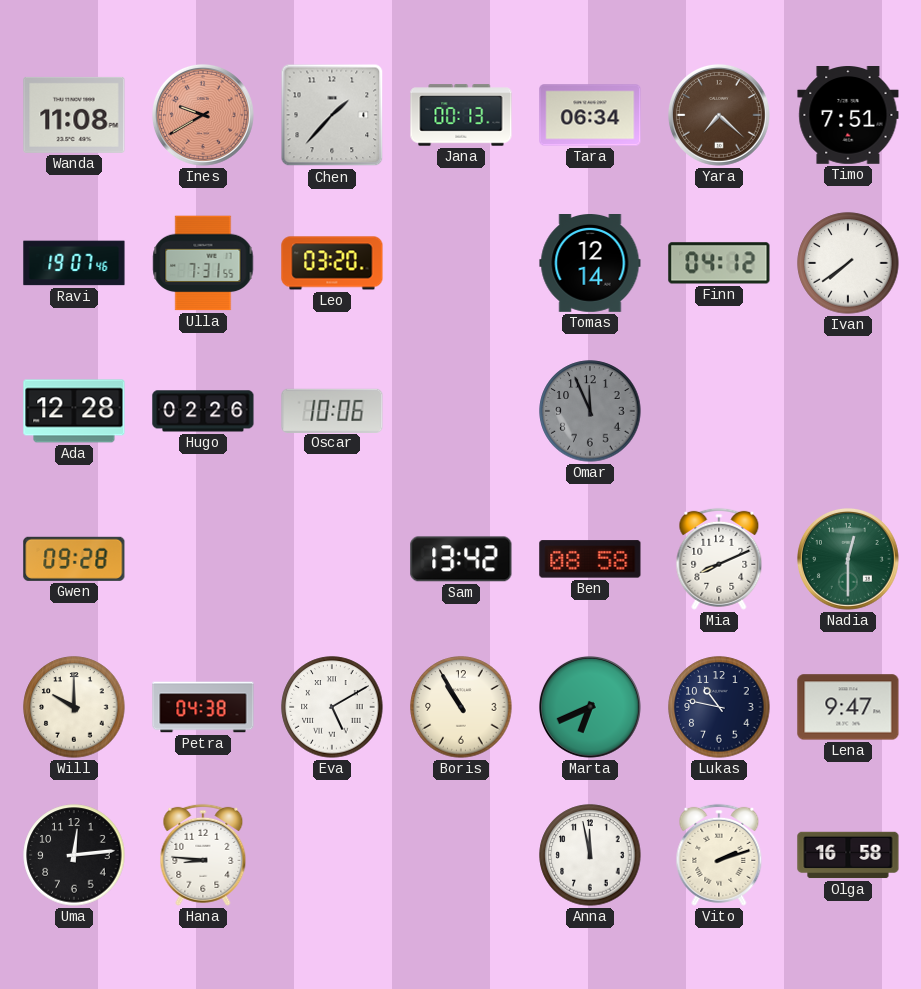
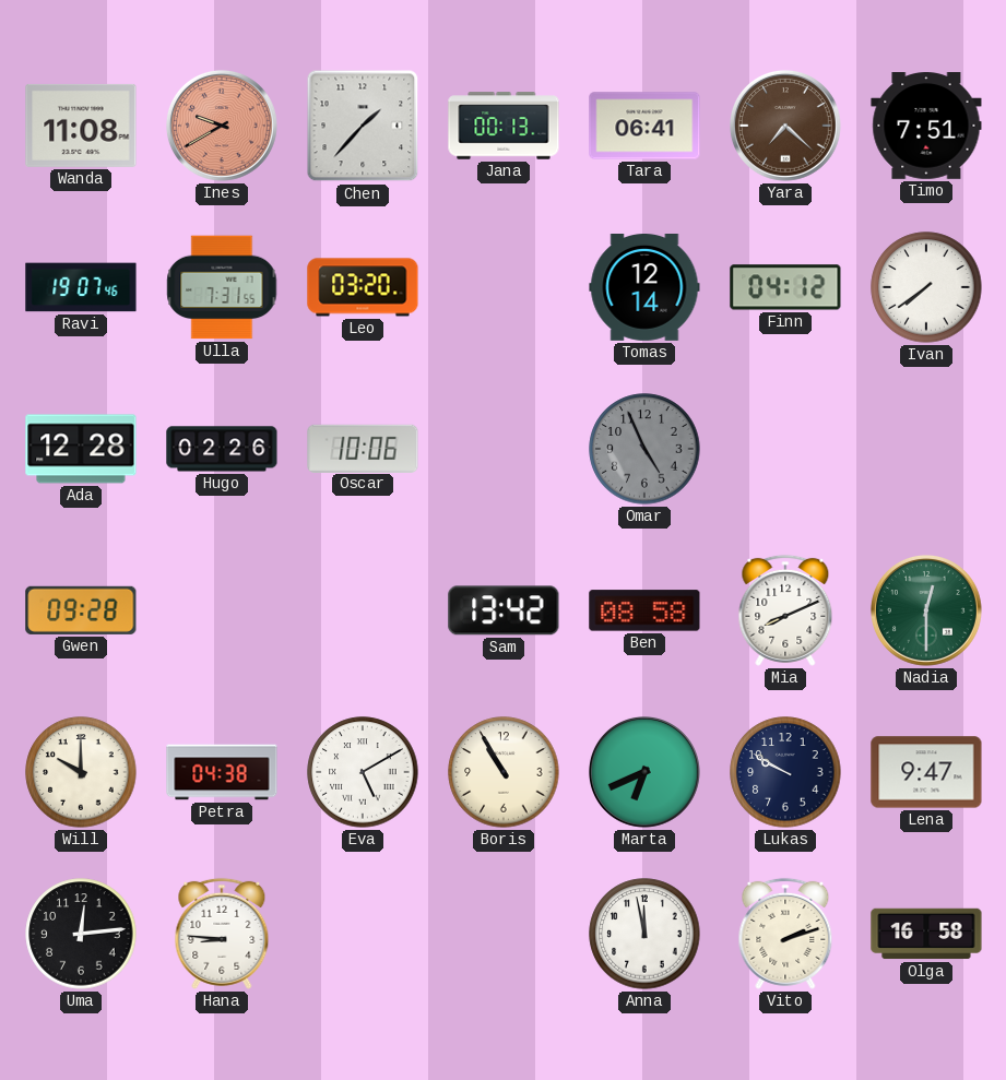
Tara: 06:34 -> 06:41
Omar: 11:56 -> 4:56
Lukas: 10:47 -> 9:50
